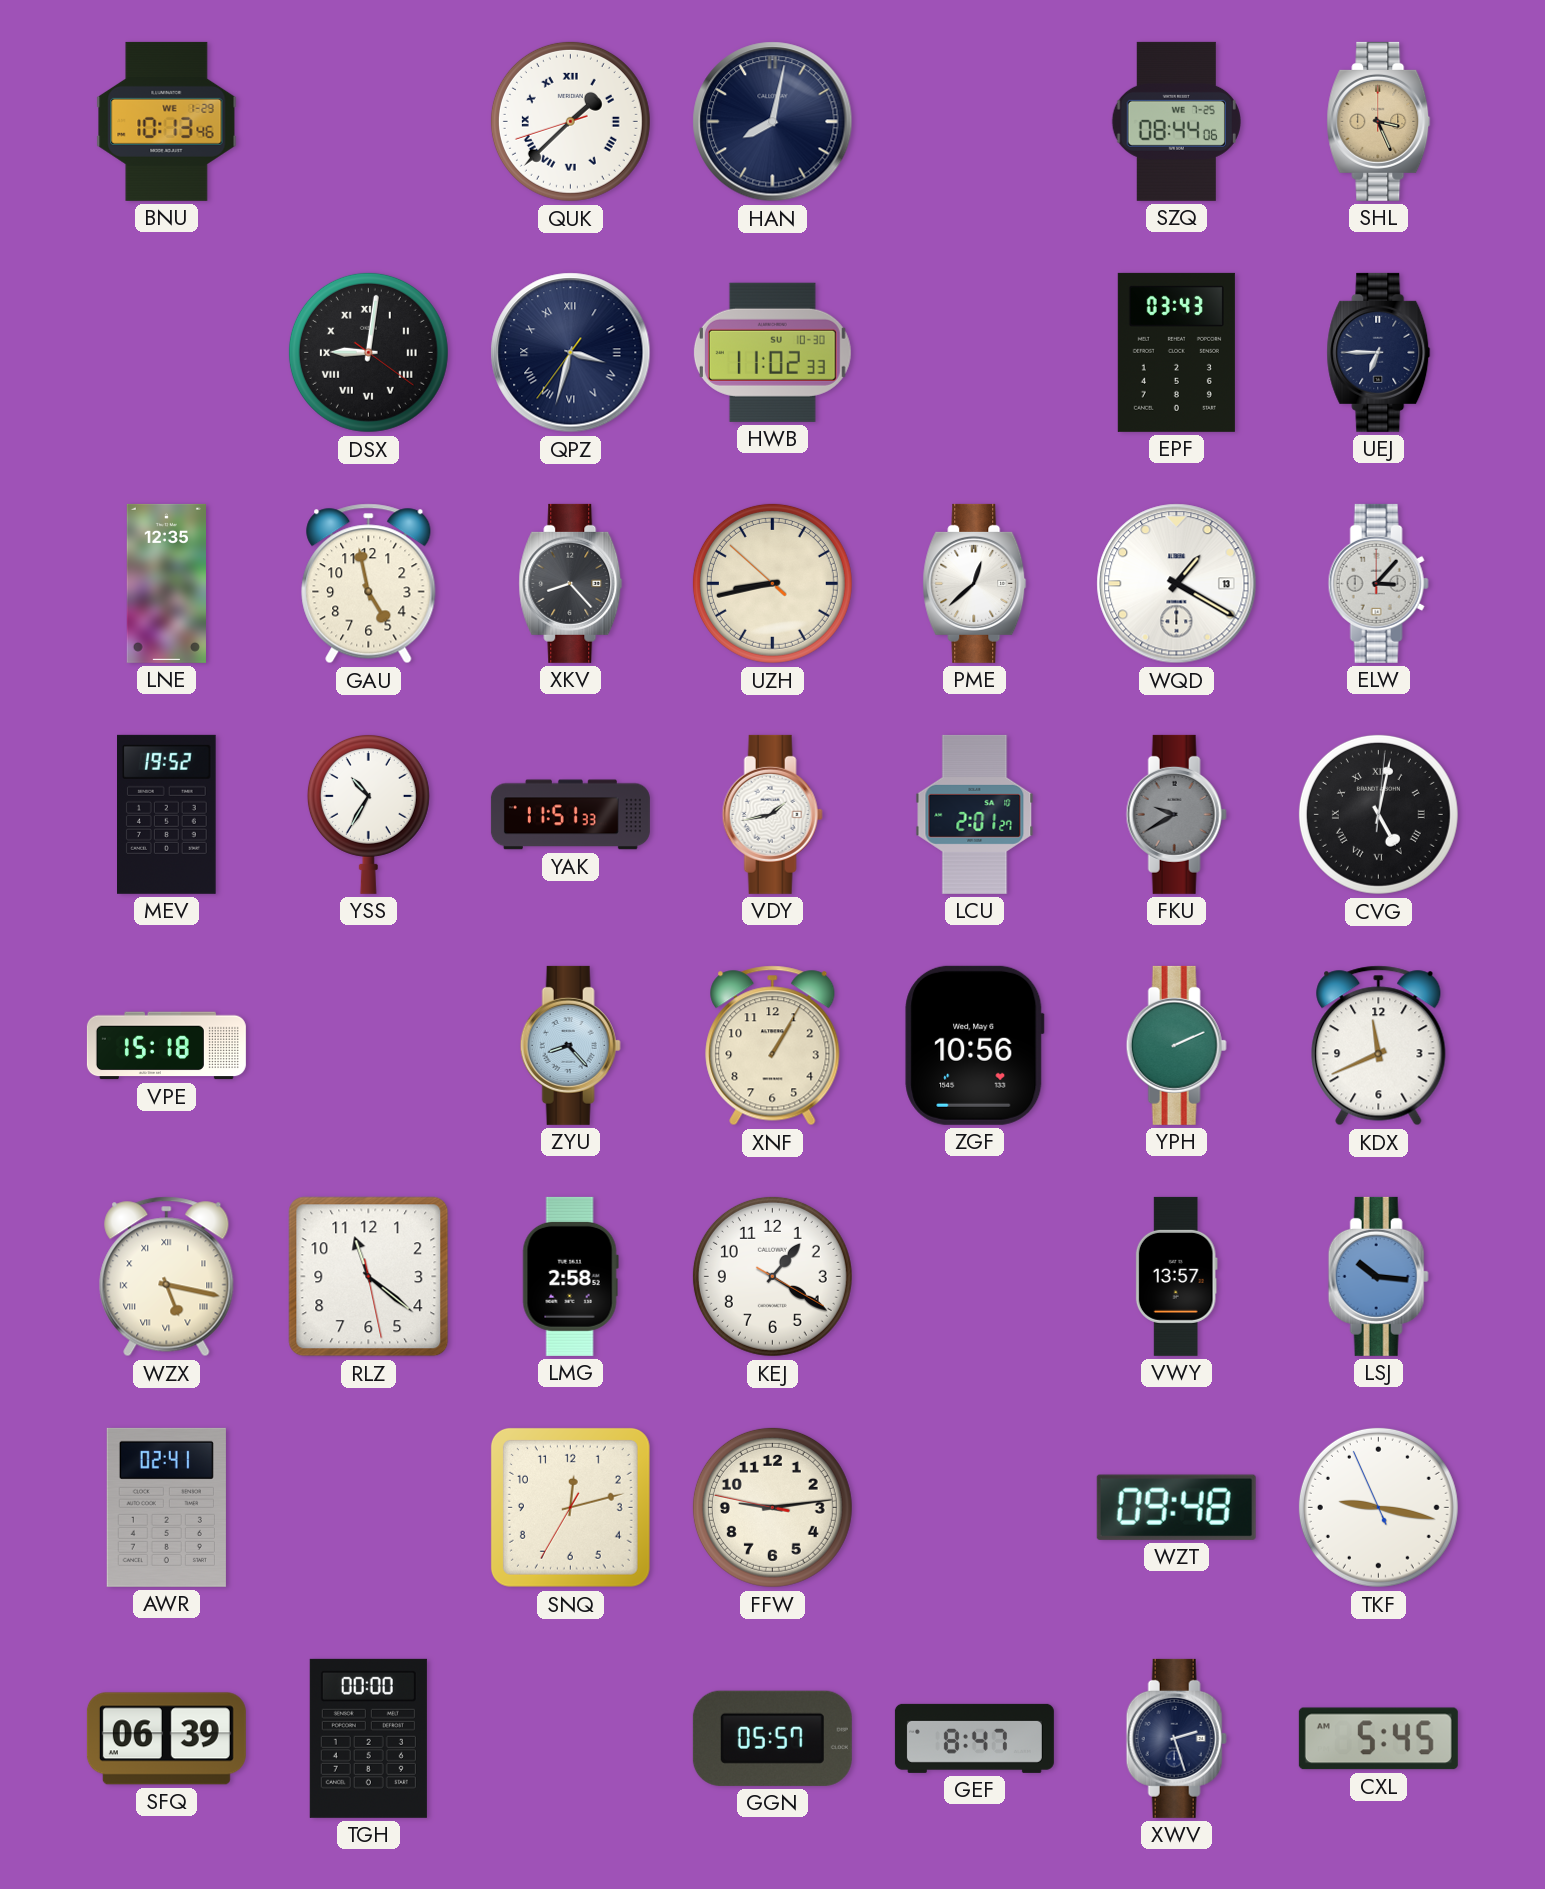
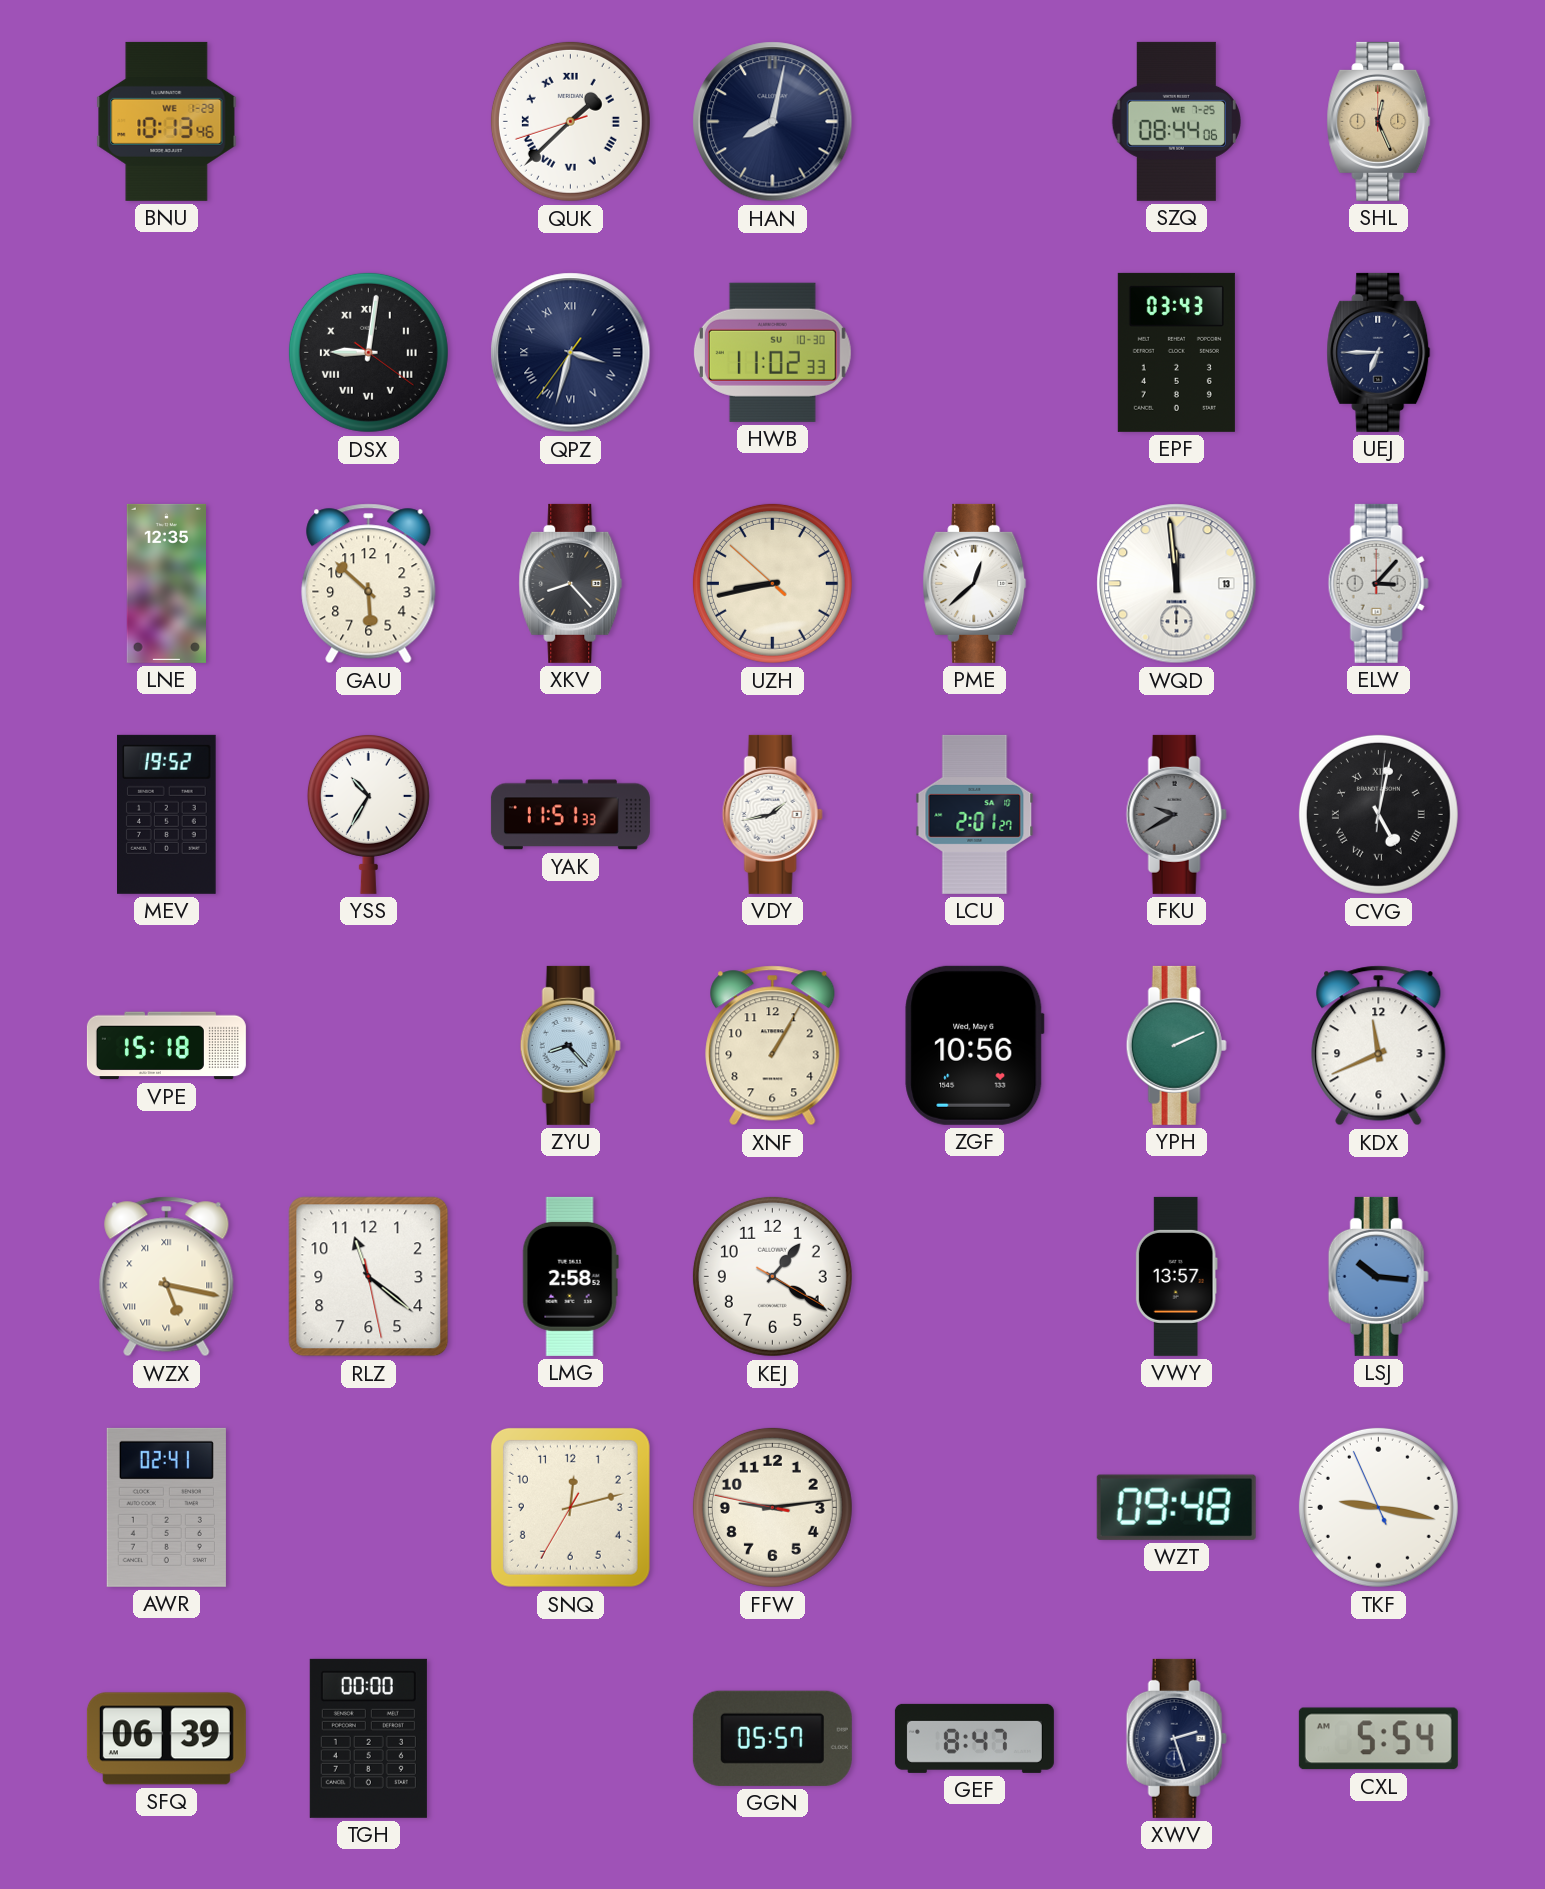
SHL: 3:26 -> 12:26
GAU: 4:58 -> 5:52
WQD: 1:20 -> 11:59
CXL: 5:45 -> 5:54
